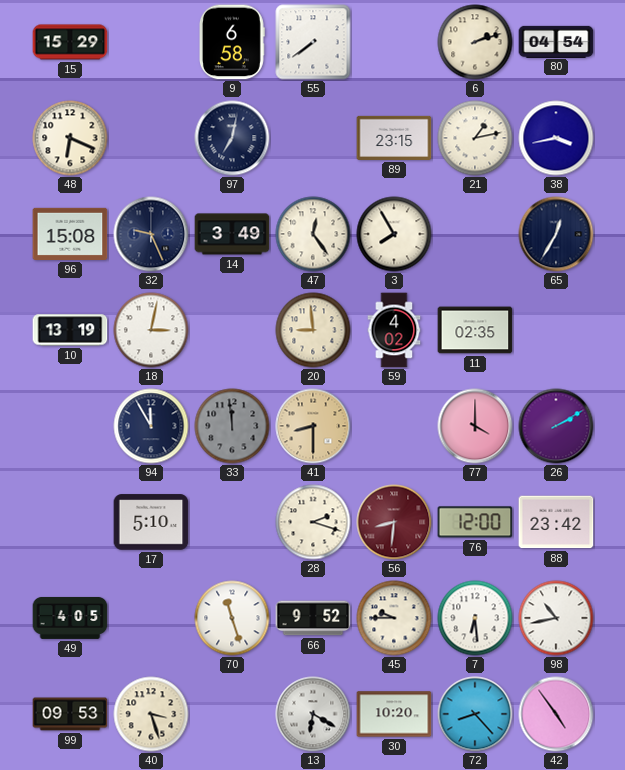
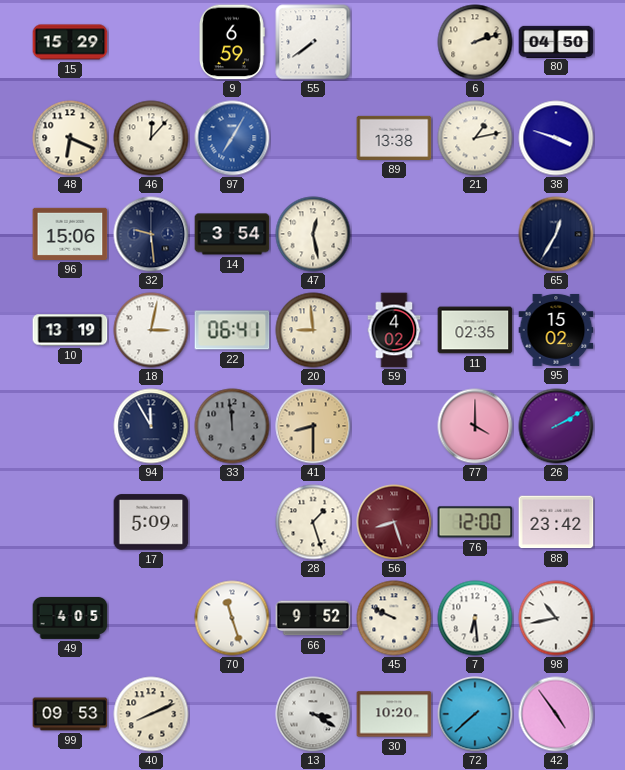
9: 6:58 -> 6:59
80: 04:54 -> 04:50
46: none -> 12:07
97: 7:02 -> 7:05
97 dial: navy -> blue
89: 23:15 -> 13:38
38: 3:43 -> 3:48
96: 15:08 -> 15:06
32: 9:26 -> 9:29
14: 3:49 -> 3:54
47: 12:24 -> 12:28
3: 7:55 -> none
22: none -> 06:41
95: none -> 15:02
17: 5:10 -> 5:09
28: 2:18 -> 1:27
56: 8:31 -> 8:27
45: 9:45 -> 9:49
40: 3:27 -> 8:11
13: 6:20 -> 3:20
72: 8:23 -> 7:38
